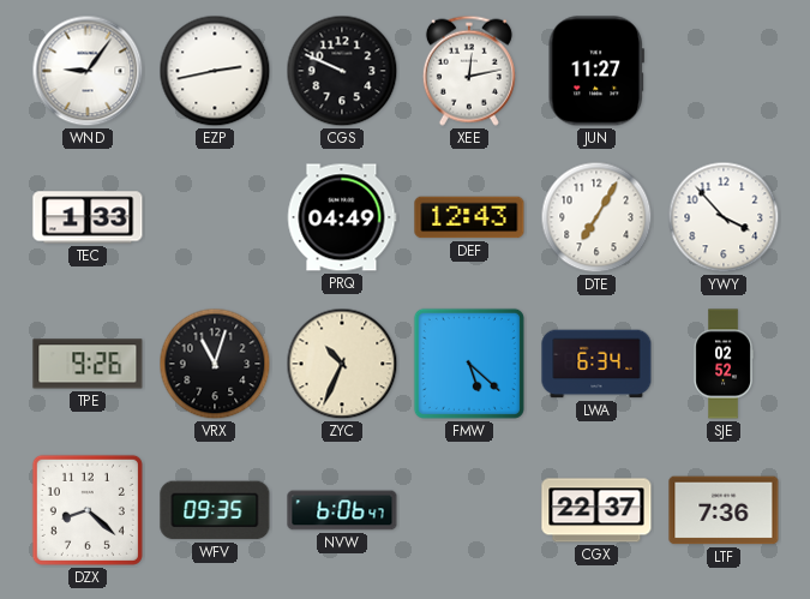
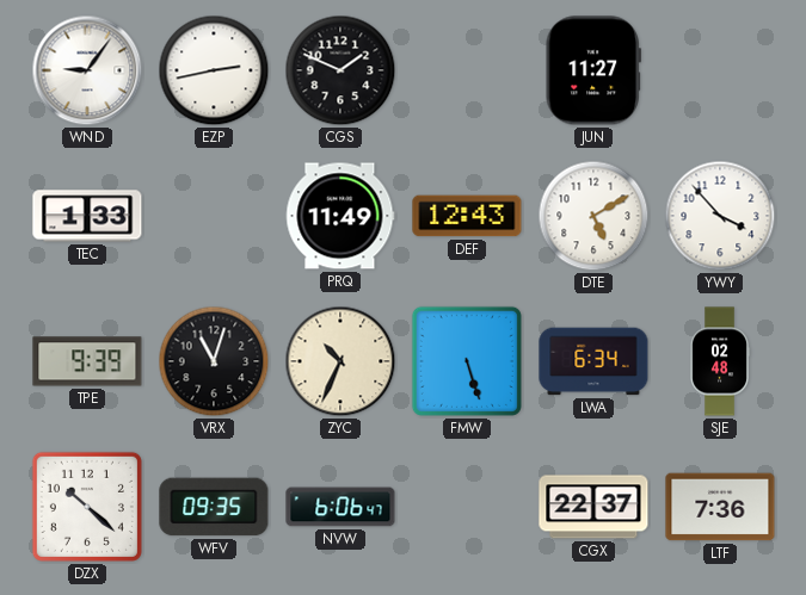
CGS: 9:49 -> 1:49
XEE: 12:13 -> none
PRQ: 04:49 -> 11:49
DTE: 7:05 -> 5:10
TPE: 9:26 -> 9:39
FMW: 5:22 -> 5:27
SJE: 02:52 -> 02:48
DZX: 8:22 -> 10:22
